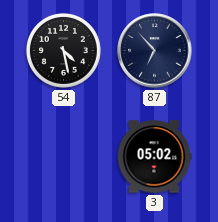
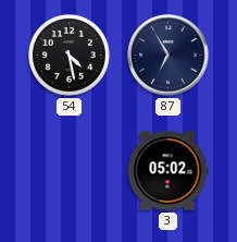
87: 6:53 -> 6:55
